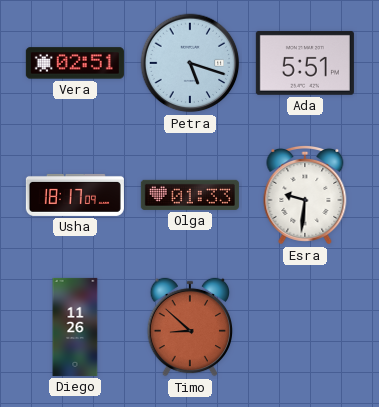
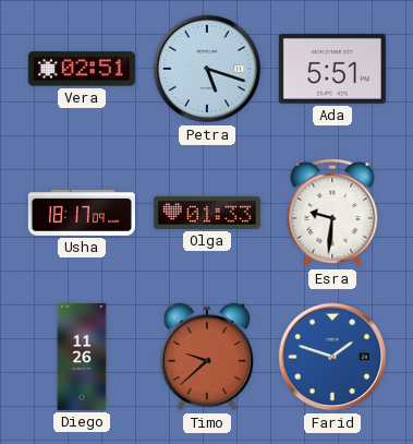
Timo: 8:52 -> 9:38
Farid: none -> 1:48
